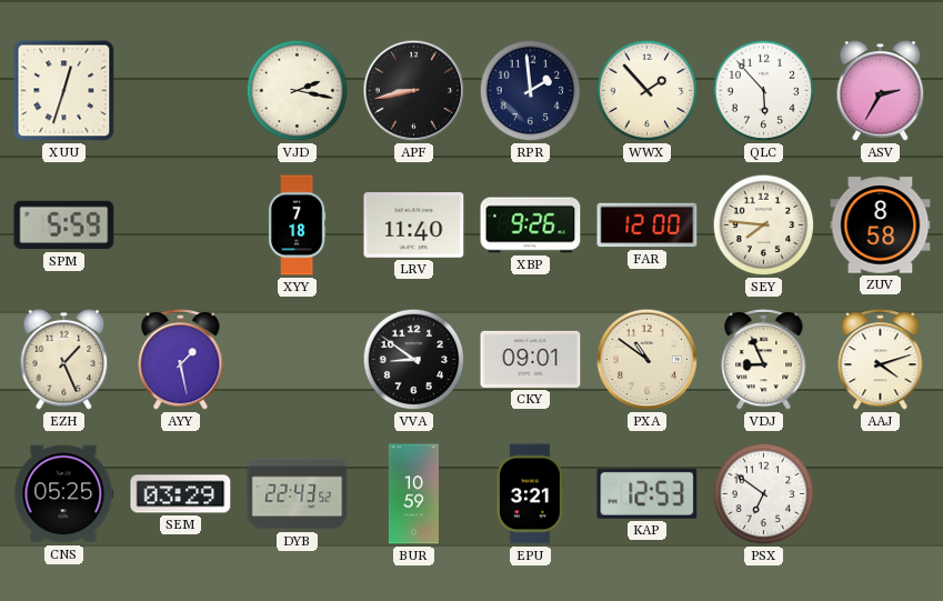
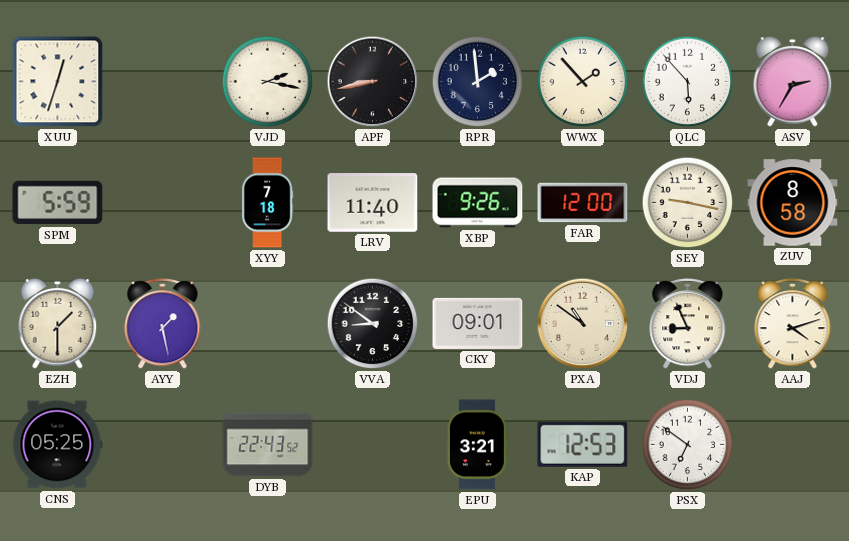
SEY: 7:46 -> 9:17
EZH: 1:26 -> 1:30
SEM: 03:29 -> none
BUR: 10:59 -> none
